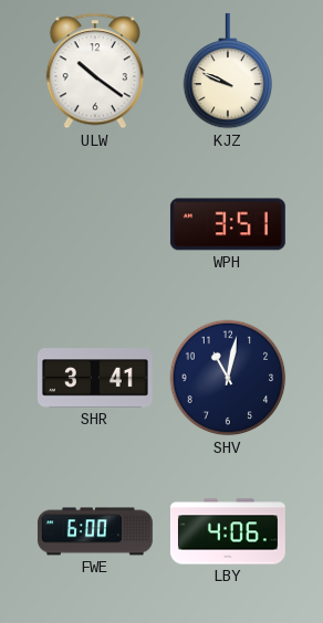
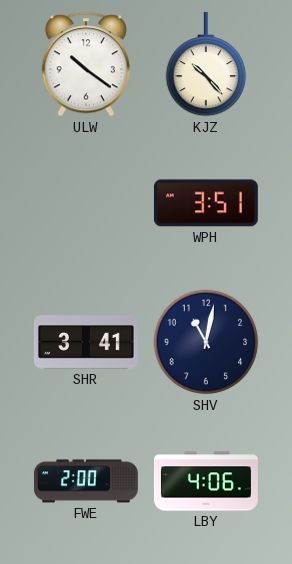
KJZ: 9:49 -> 10:23
FWE: 6:00 -> 2:00
